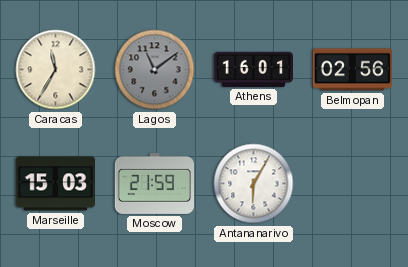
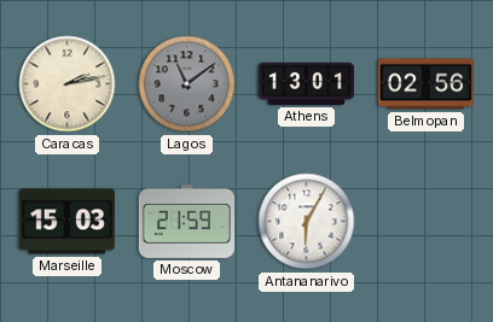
Caracas: 11:35 -> 2:13
Athens: 16:01 -> 13:01
